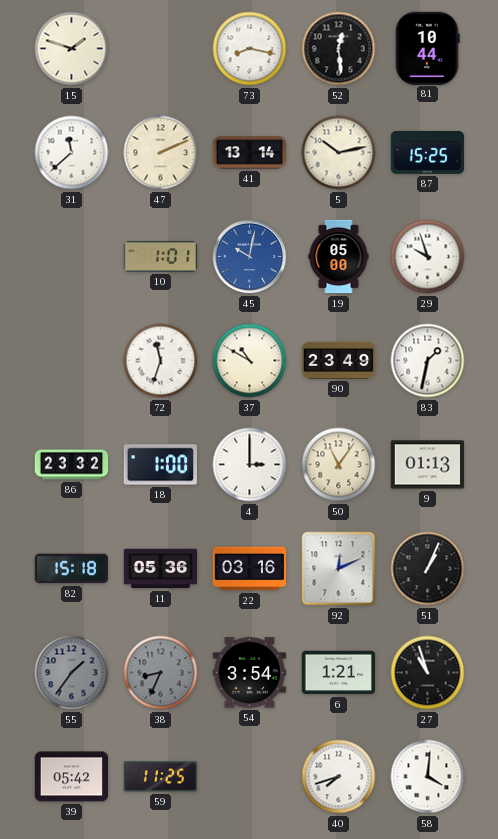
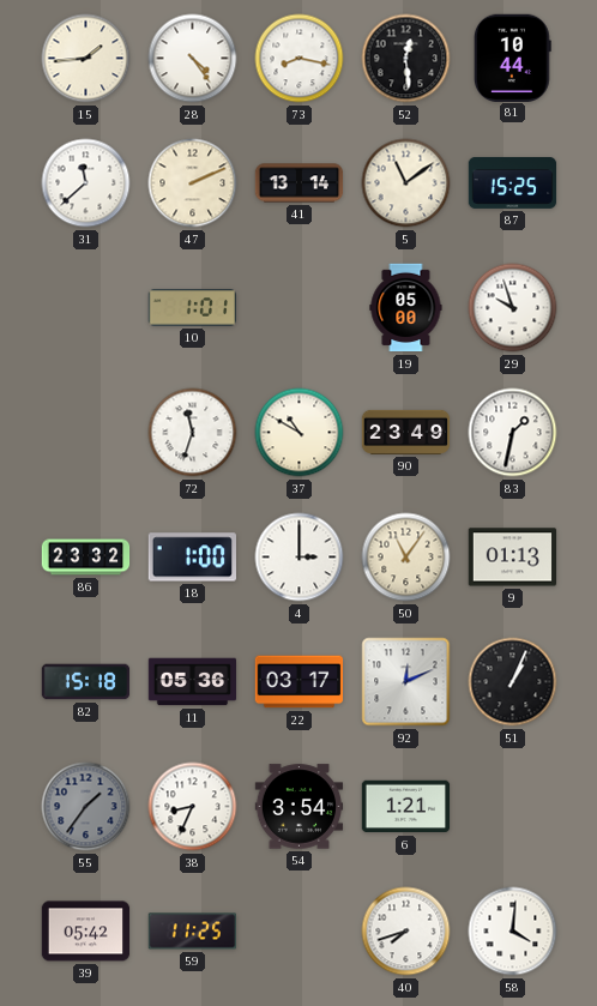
15: 1:48 -> 1:44
28: none -> 4:24
5: 10:13 -> 11:09
45: 10:02 -> none
22: 03:16 -> 03:17
38 dial: grey -> white
27: 10:57 -> none
